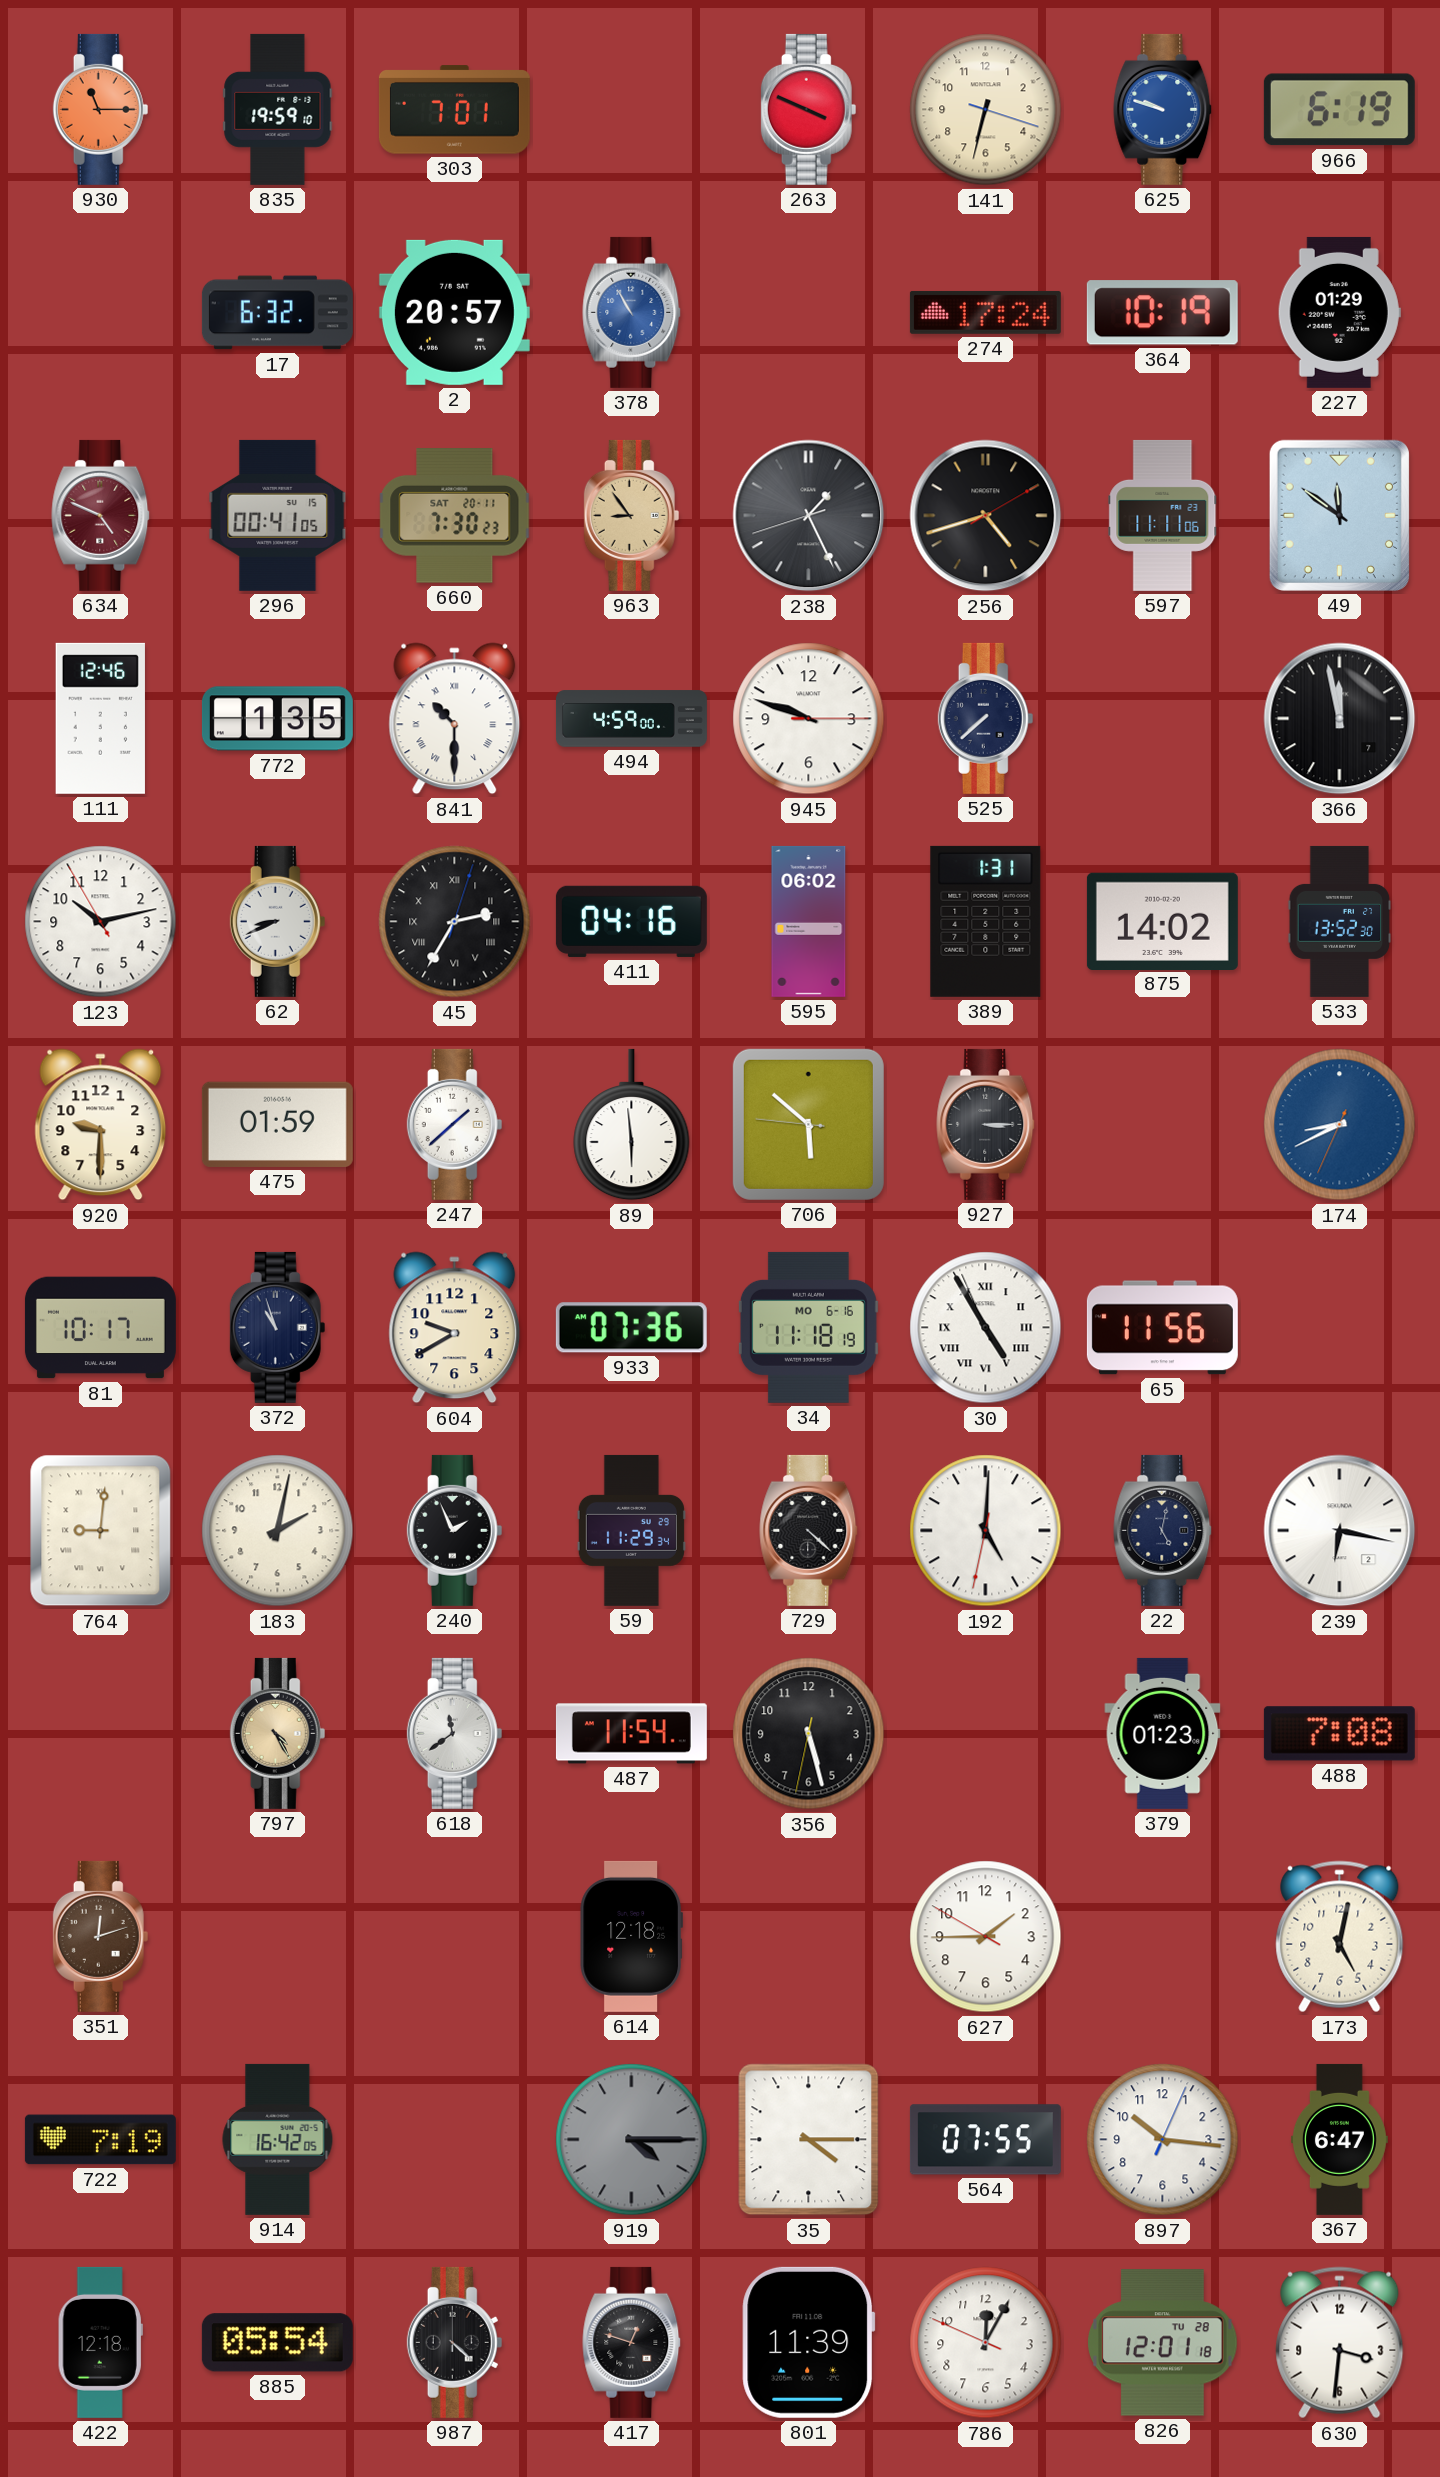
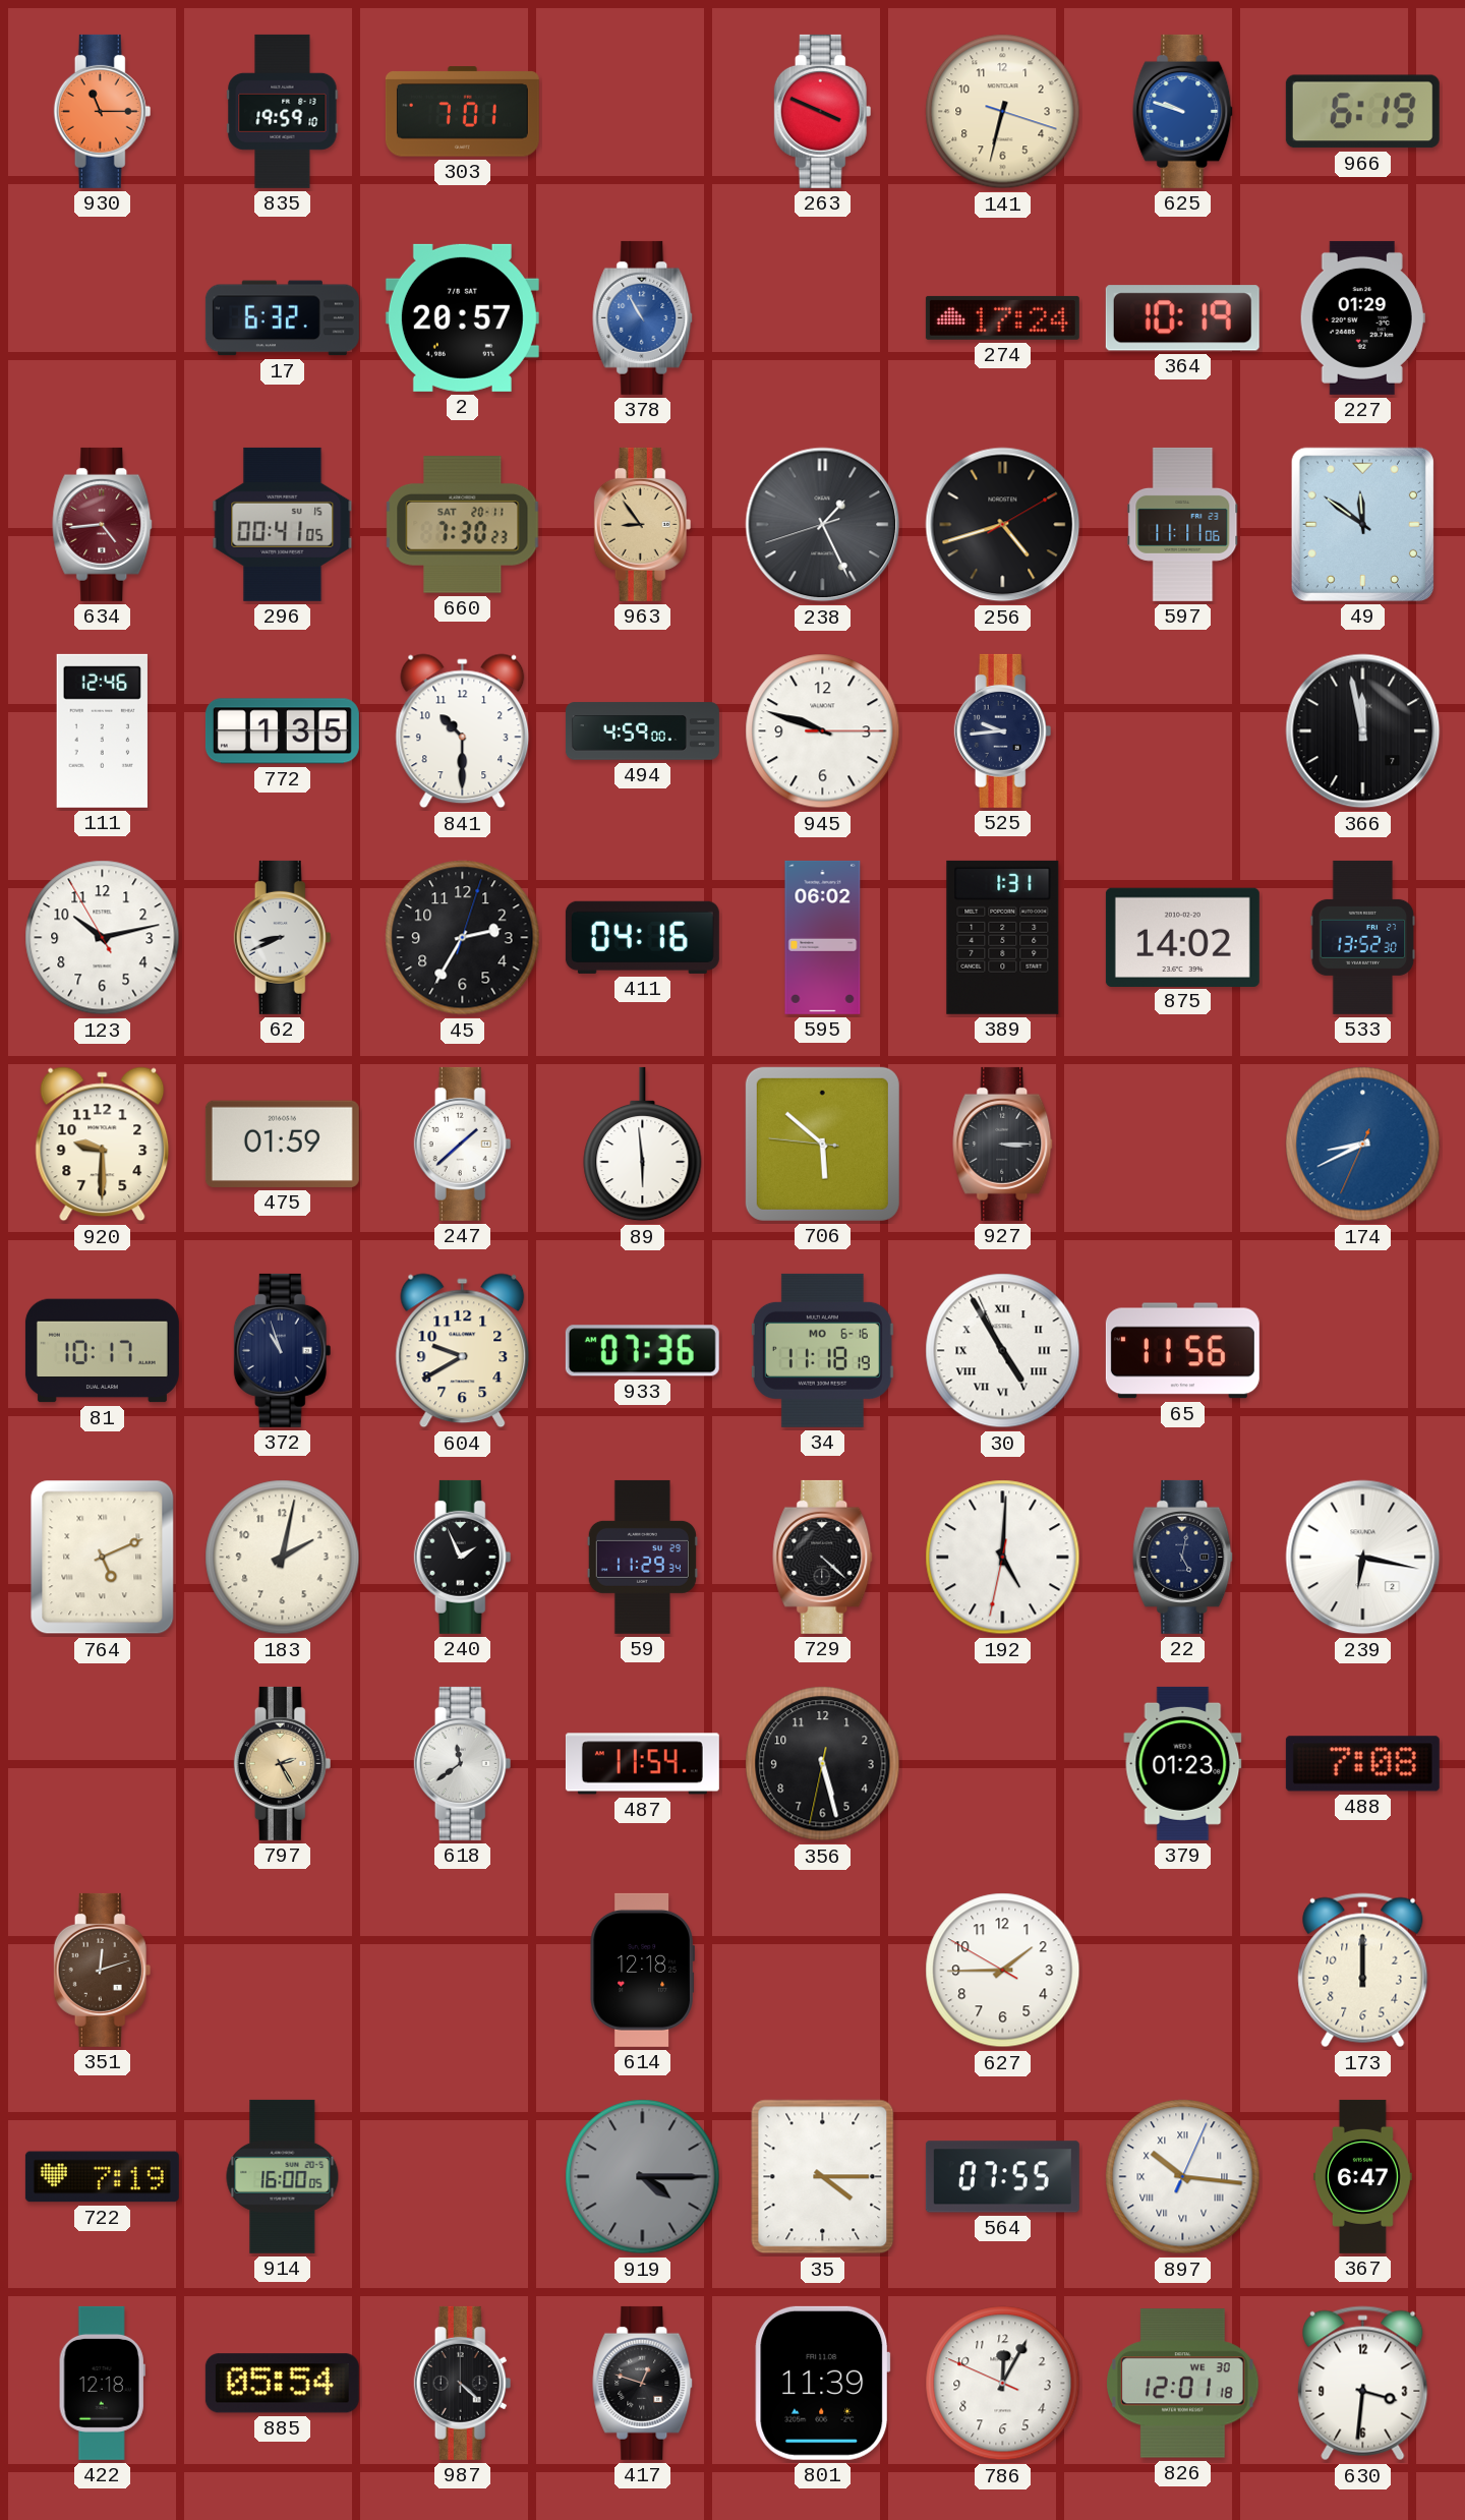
634: 4:49 -> 4:44
841 numerals: Roman -> Arabic
525: 7:38 -> 9:44
45 numerals: Roman -> Arabic
764: 9:01 -> 5:11
797: 4:25 -> 2:25
173: 5:02 -> 12:00
914: 16:42 -> 16:00
897 numerals: Arabic -> Roman
826 date: TU 28 -> WE 30
